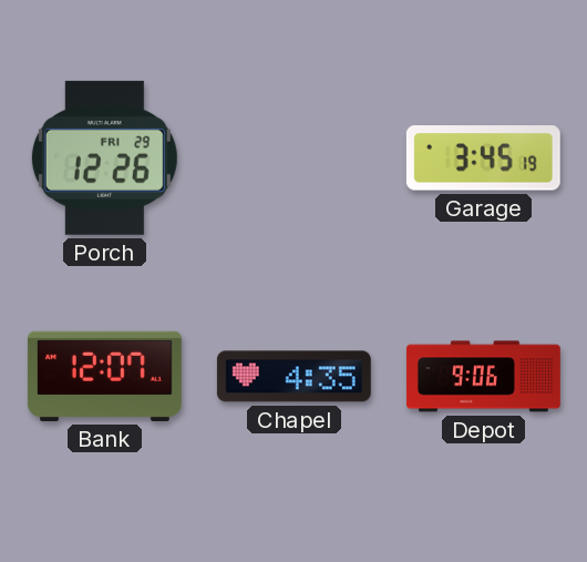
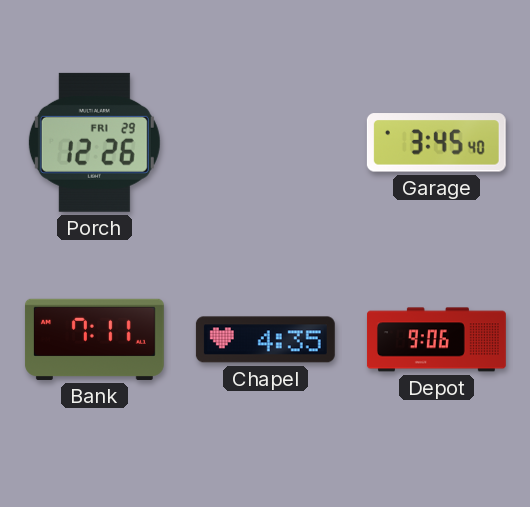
Garage: 3:45:19 -> 3:45:40
Bank: 12:07 -> 7:11
